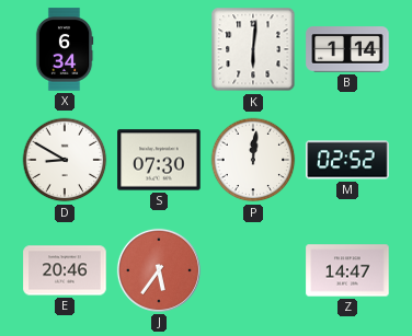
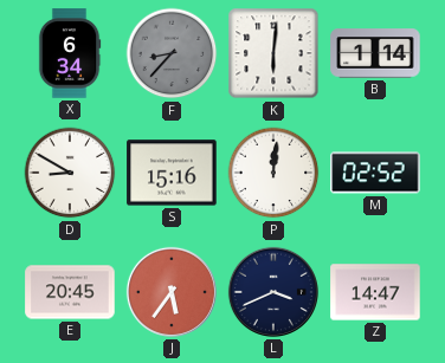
F: none -> 8:37
S: 07:30 -> 15:16
E: 20:46 -> 20:45
L: none -> 3:41
